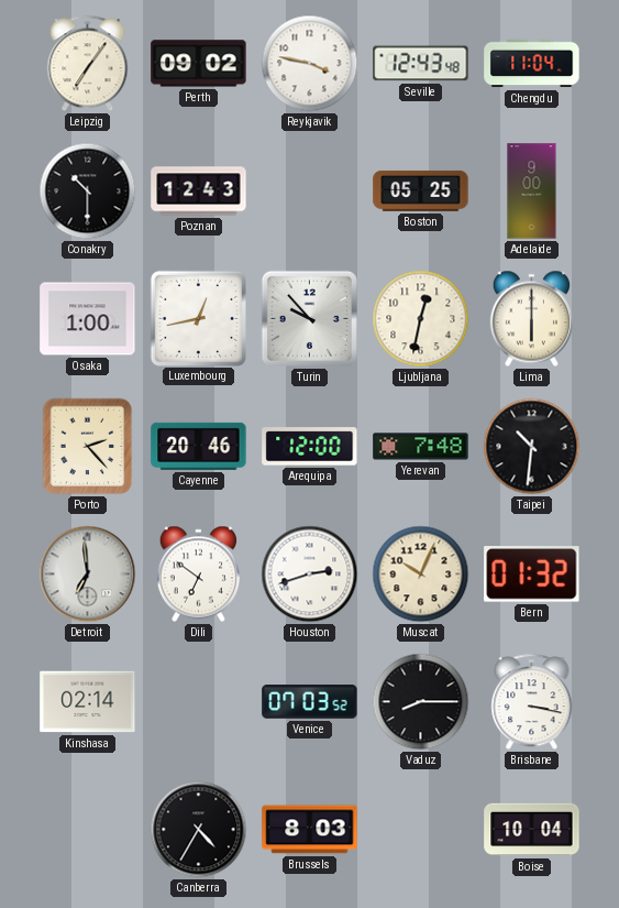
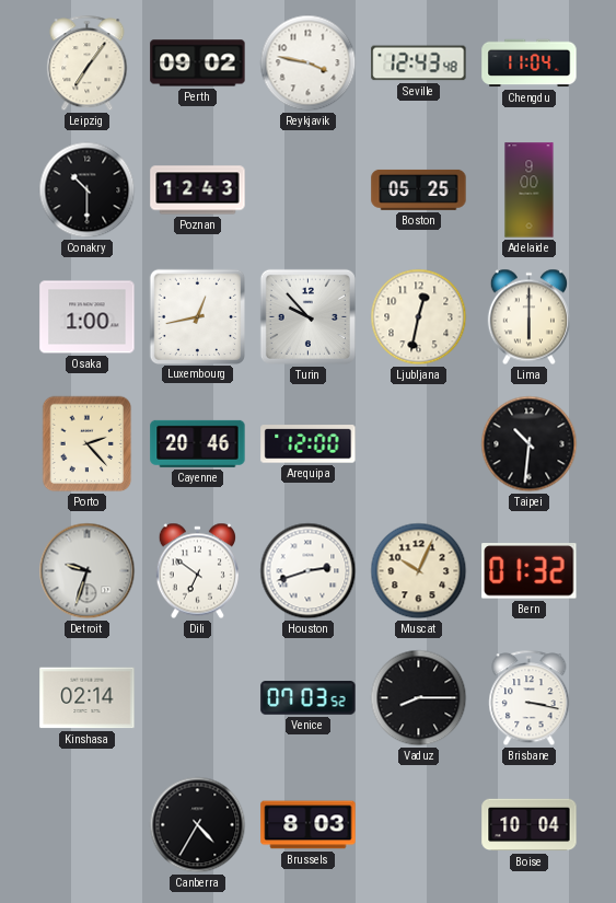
Yerevan: 7:48 -> none
Detroit: 6:59 -> 9:33
